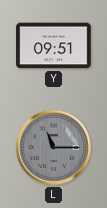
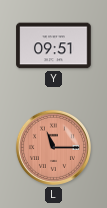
L dial: grey -> salmon
